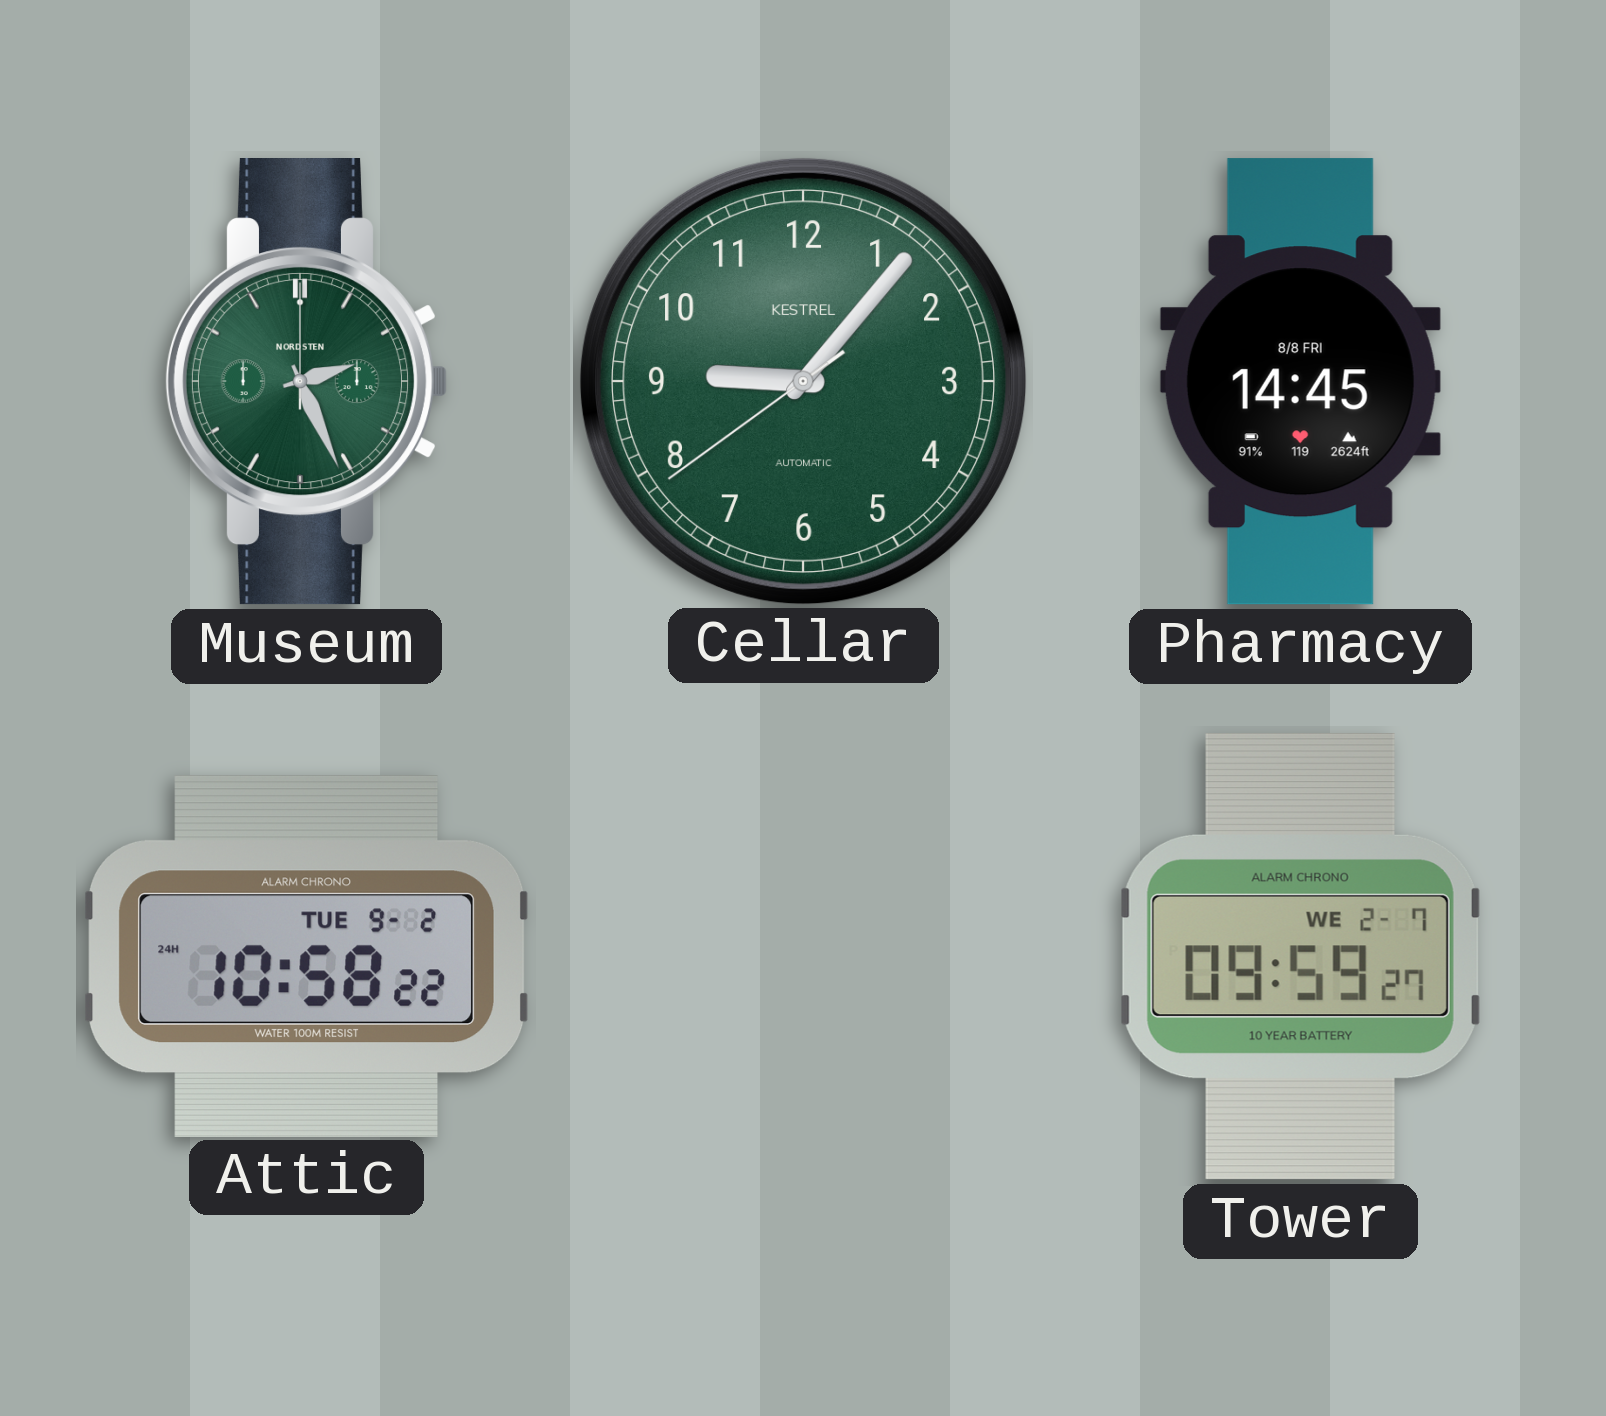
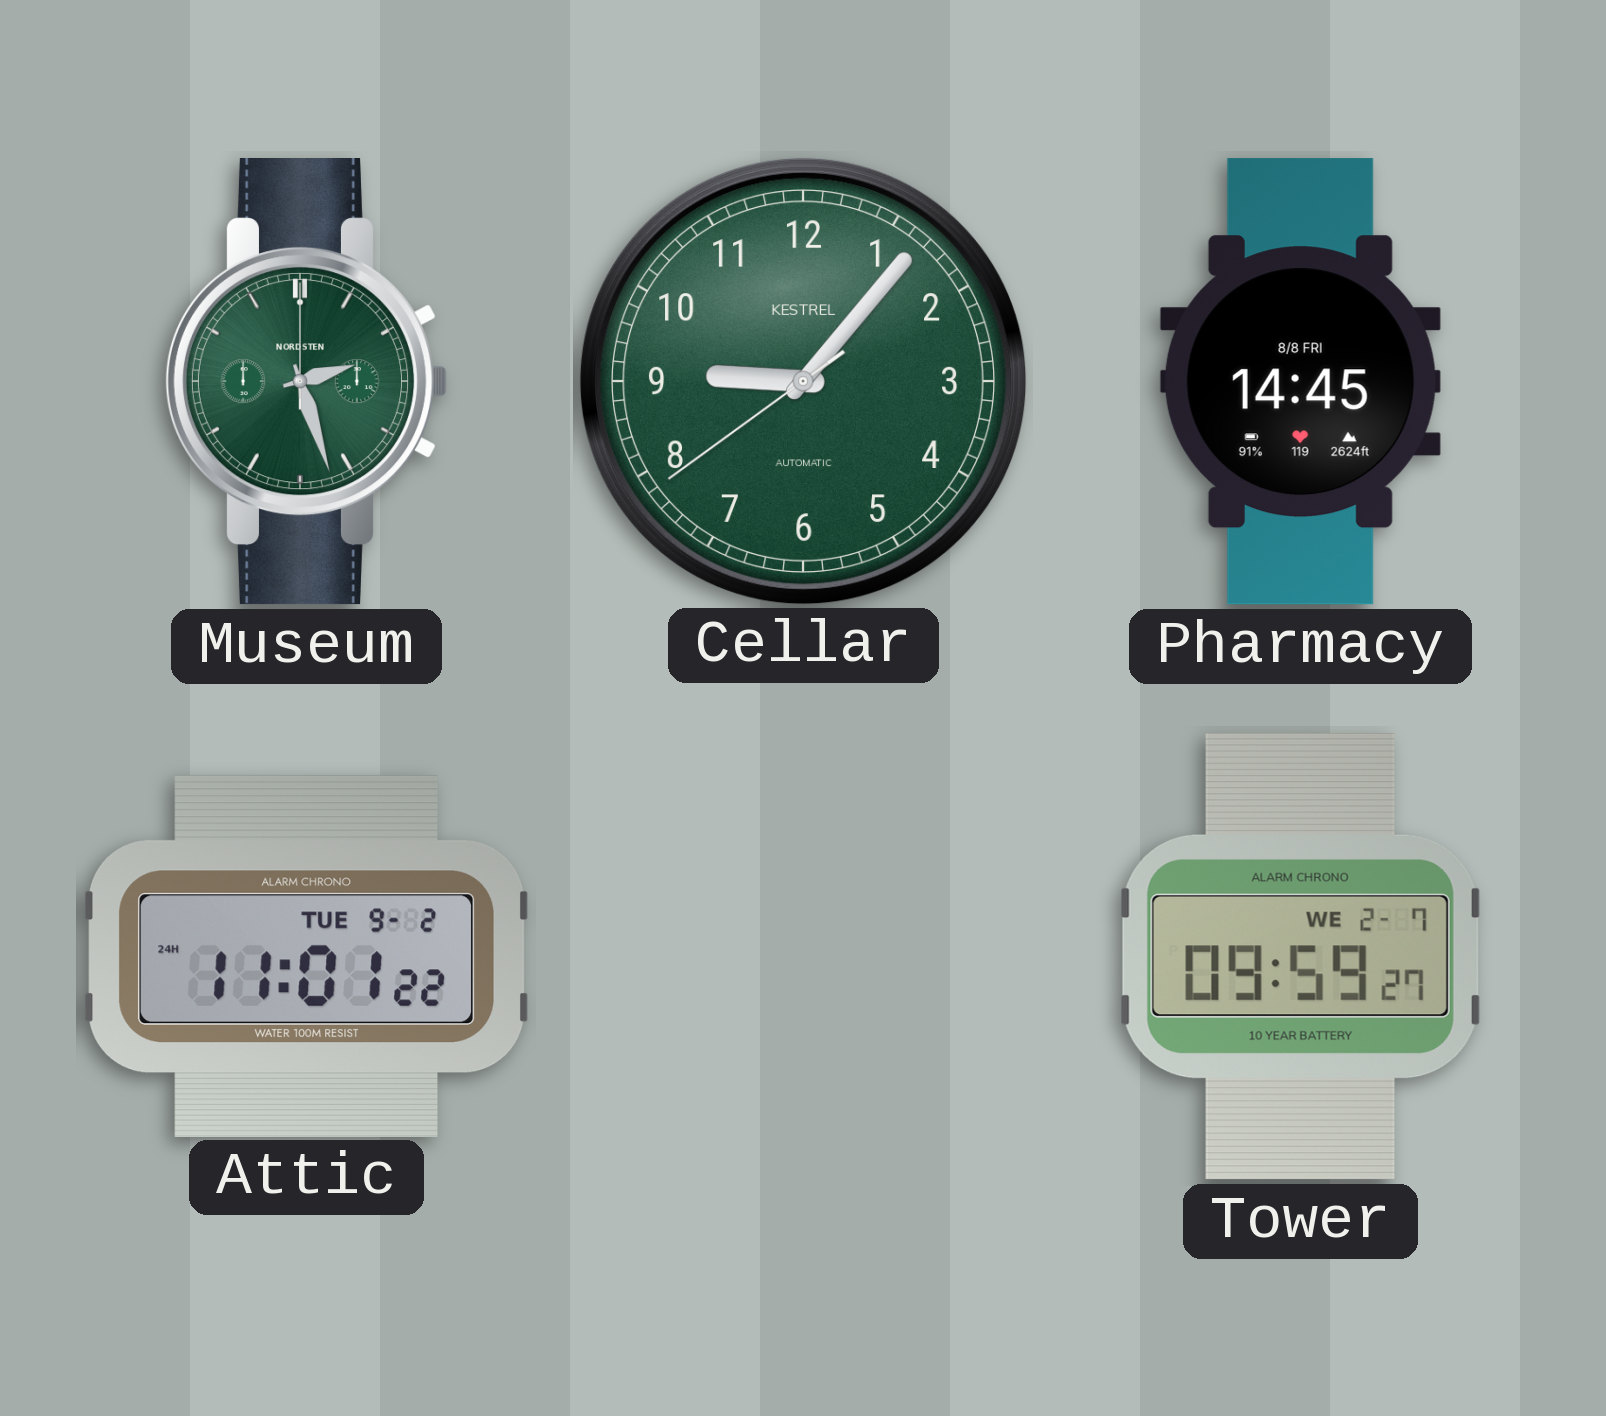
Museum: 2:26 -> 2:27
Attic: 10:58 -> 11:01
